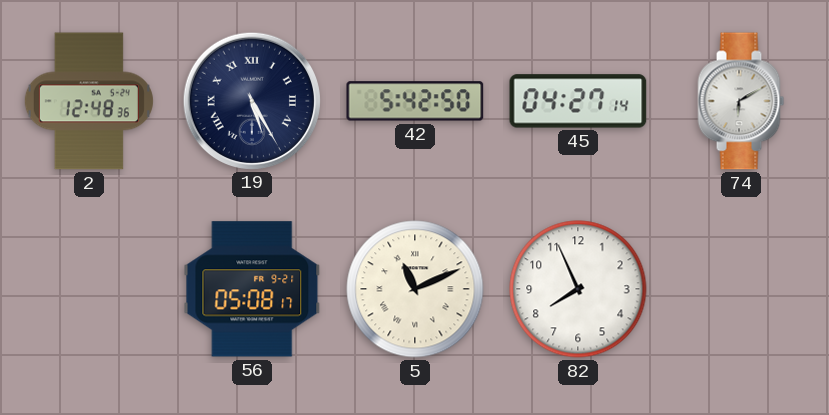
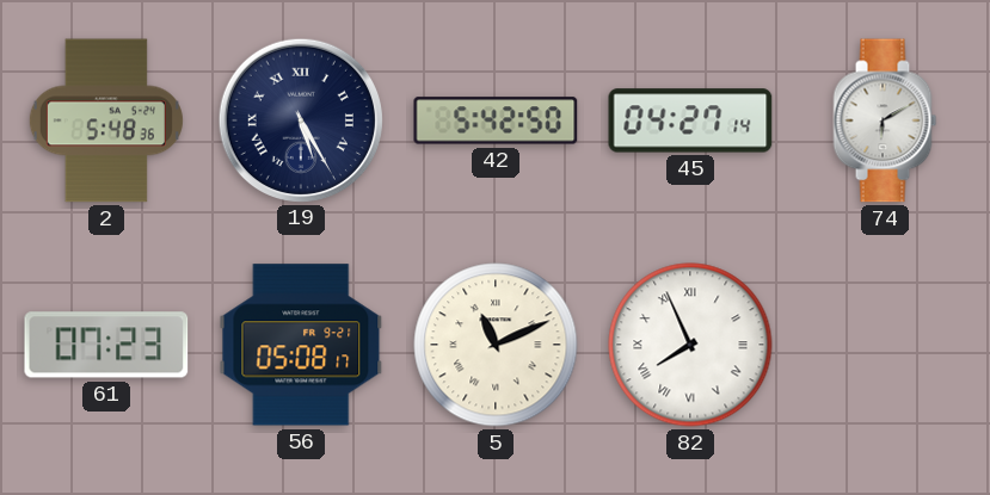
2: 12:48 -> 5:48
61: none -> 07:23
82 numerals: Arabic -> Roman
